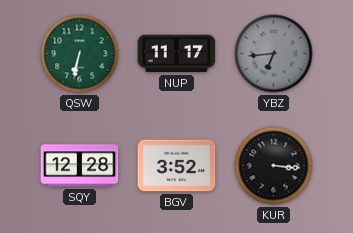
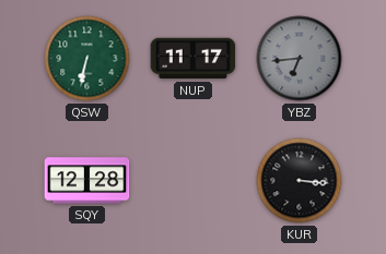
BGV: 3:52 -> none
